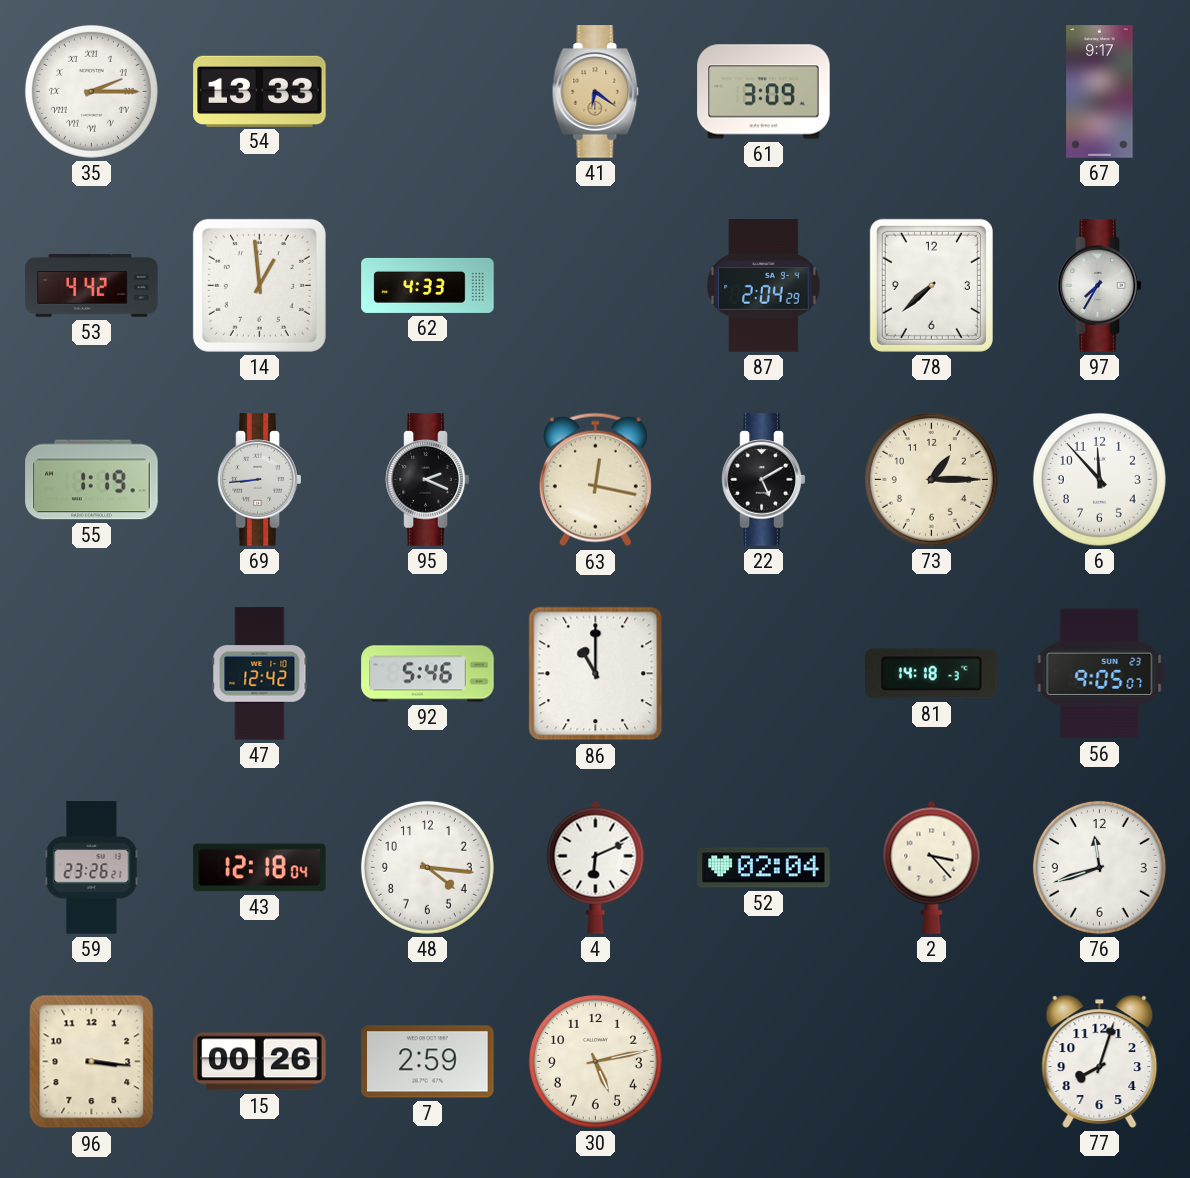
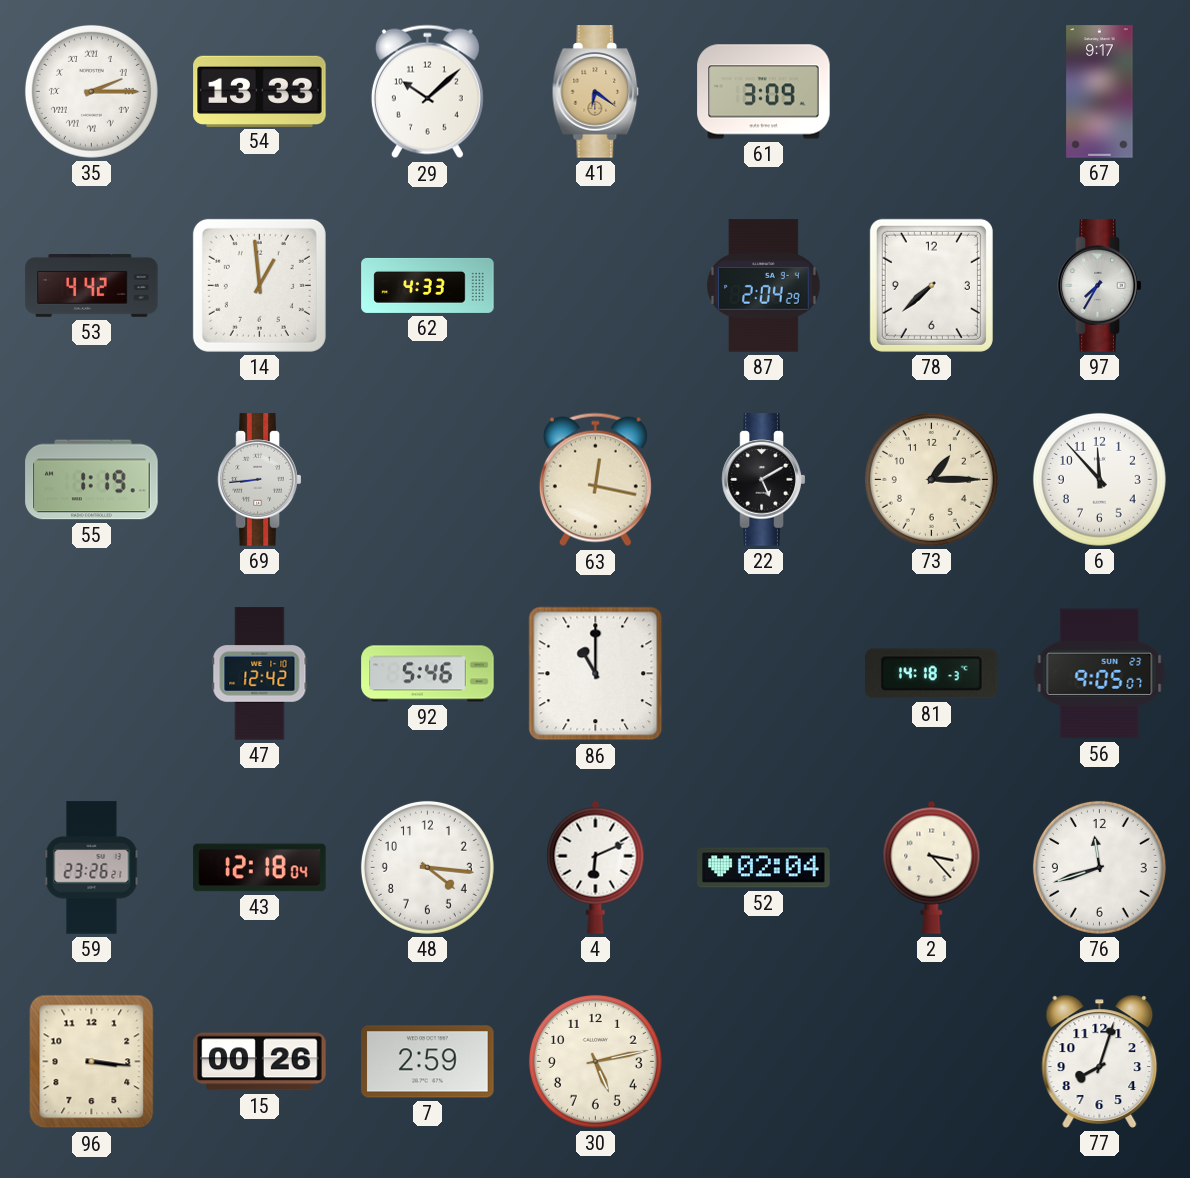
29: none -> 10:08
95: 2:19 -> none
